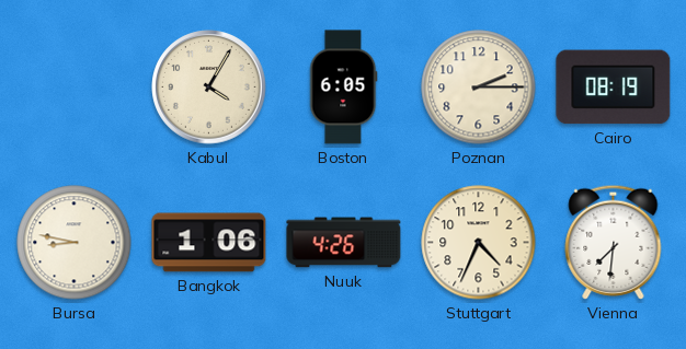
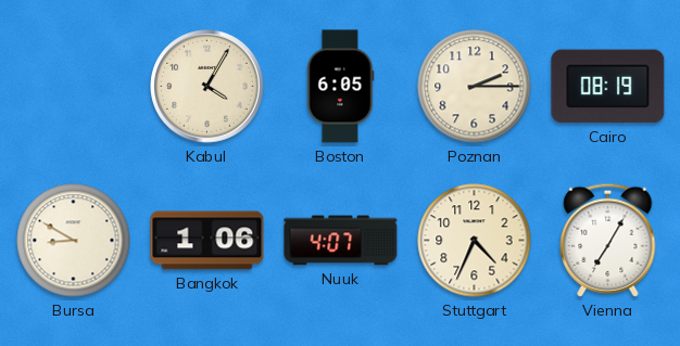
Bursa: 8:47 -> 8:50
Nuuk: 4:26 -> 4:07
Vienna: 7:31 -> 7:05
